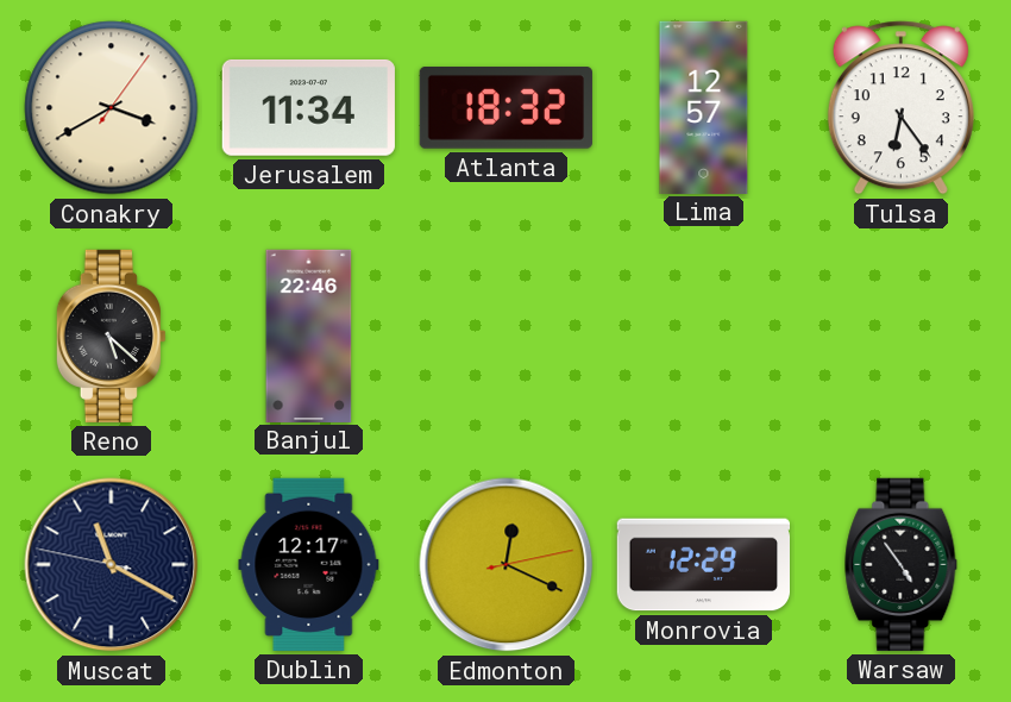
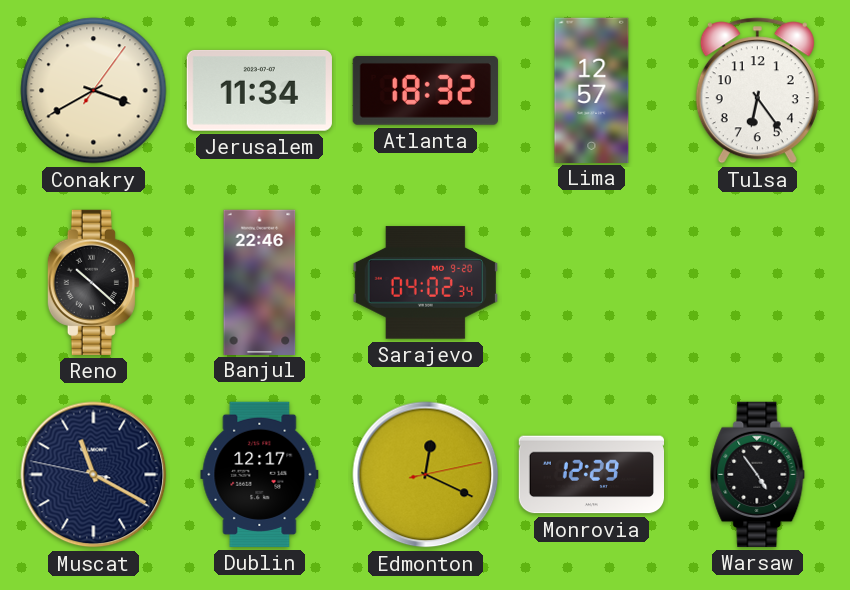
Reno: 5:22 -> 10:22
Sarajevo: none -> 04:02
